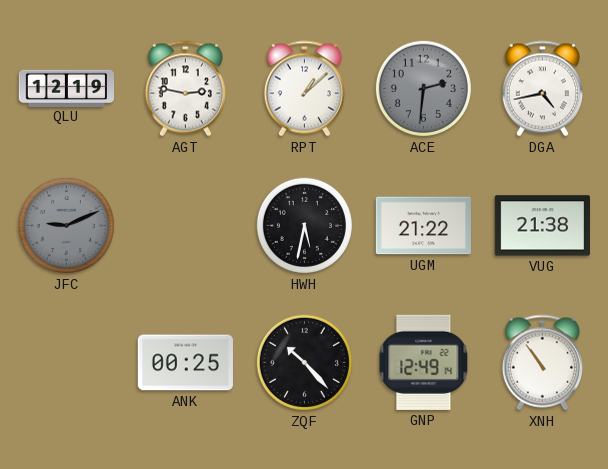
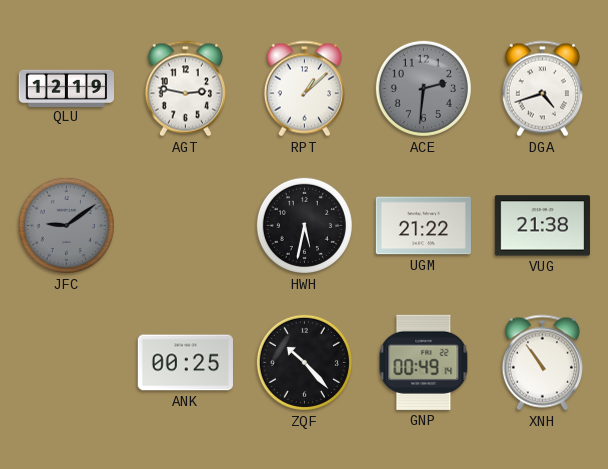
DGA: 4:43 -> 4:42
JFC: 9:11 -> 9:09
GNP: 12:49 -> 00:49
